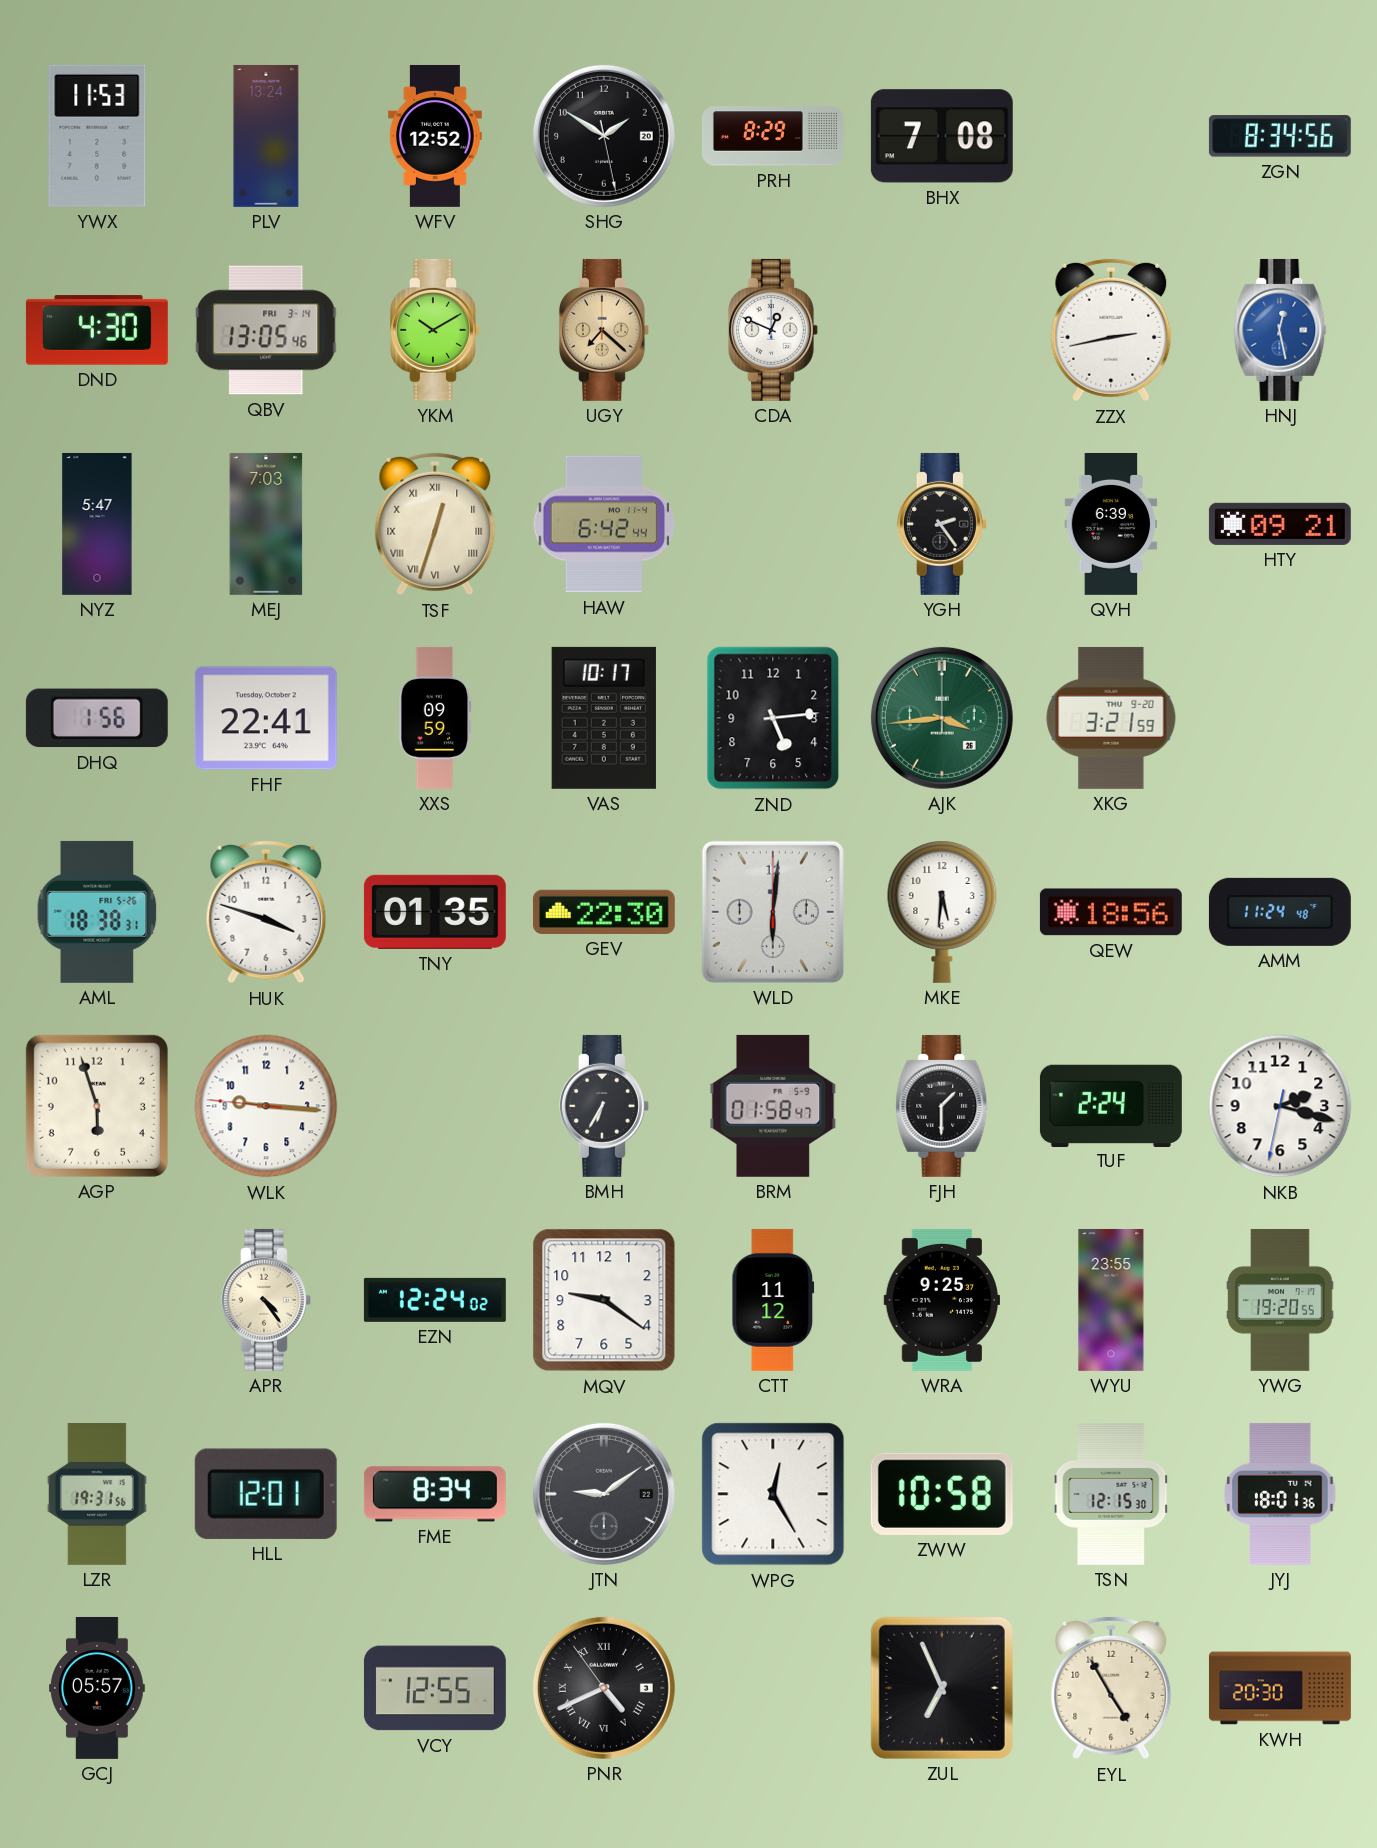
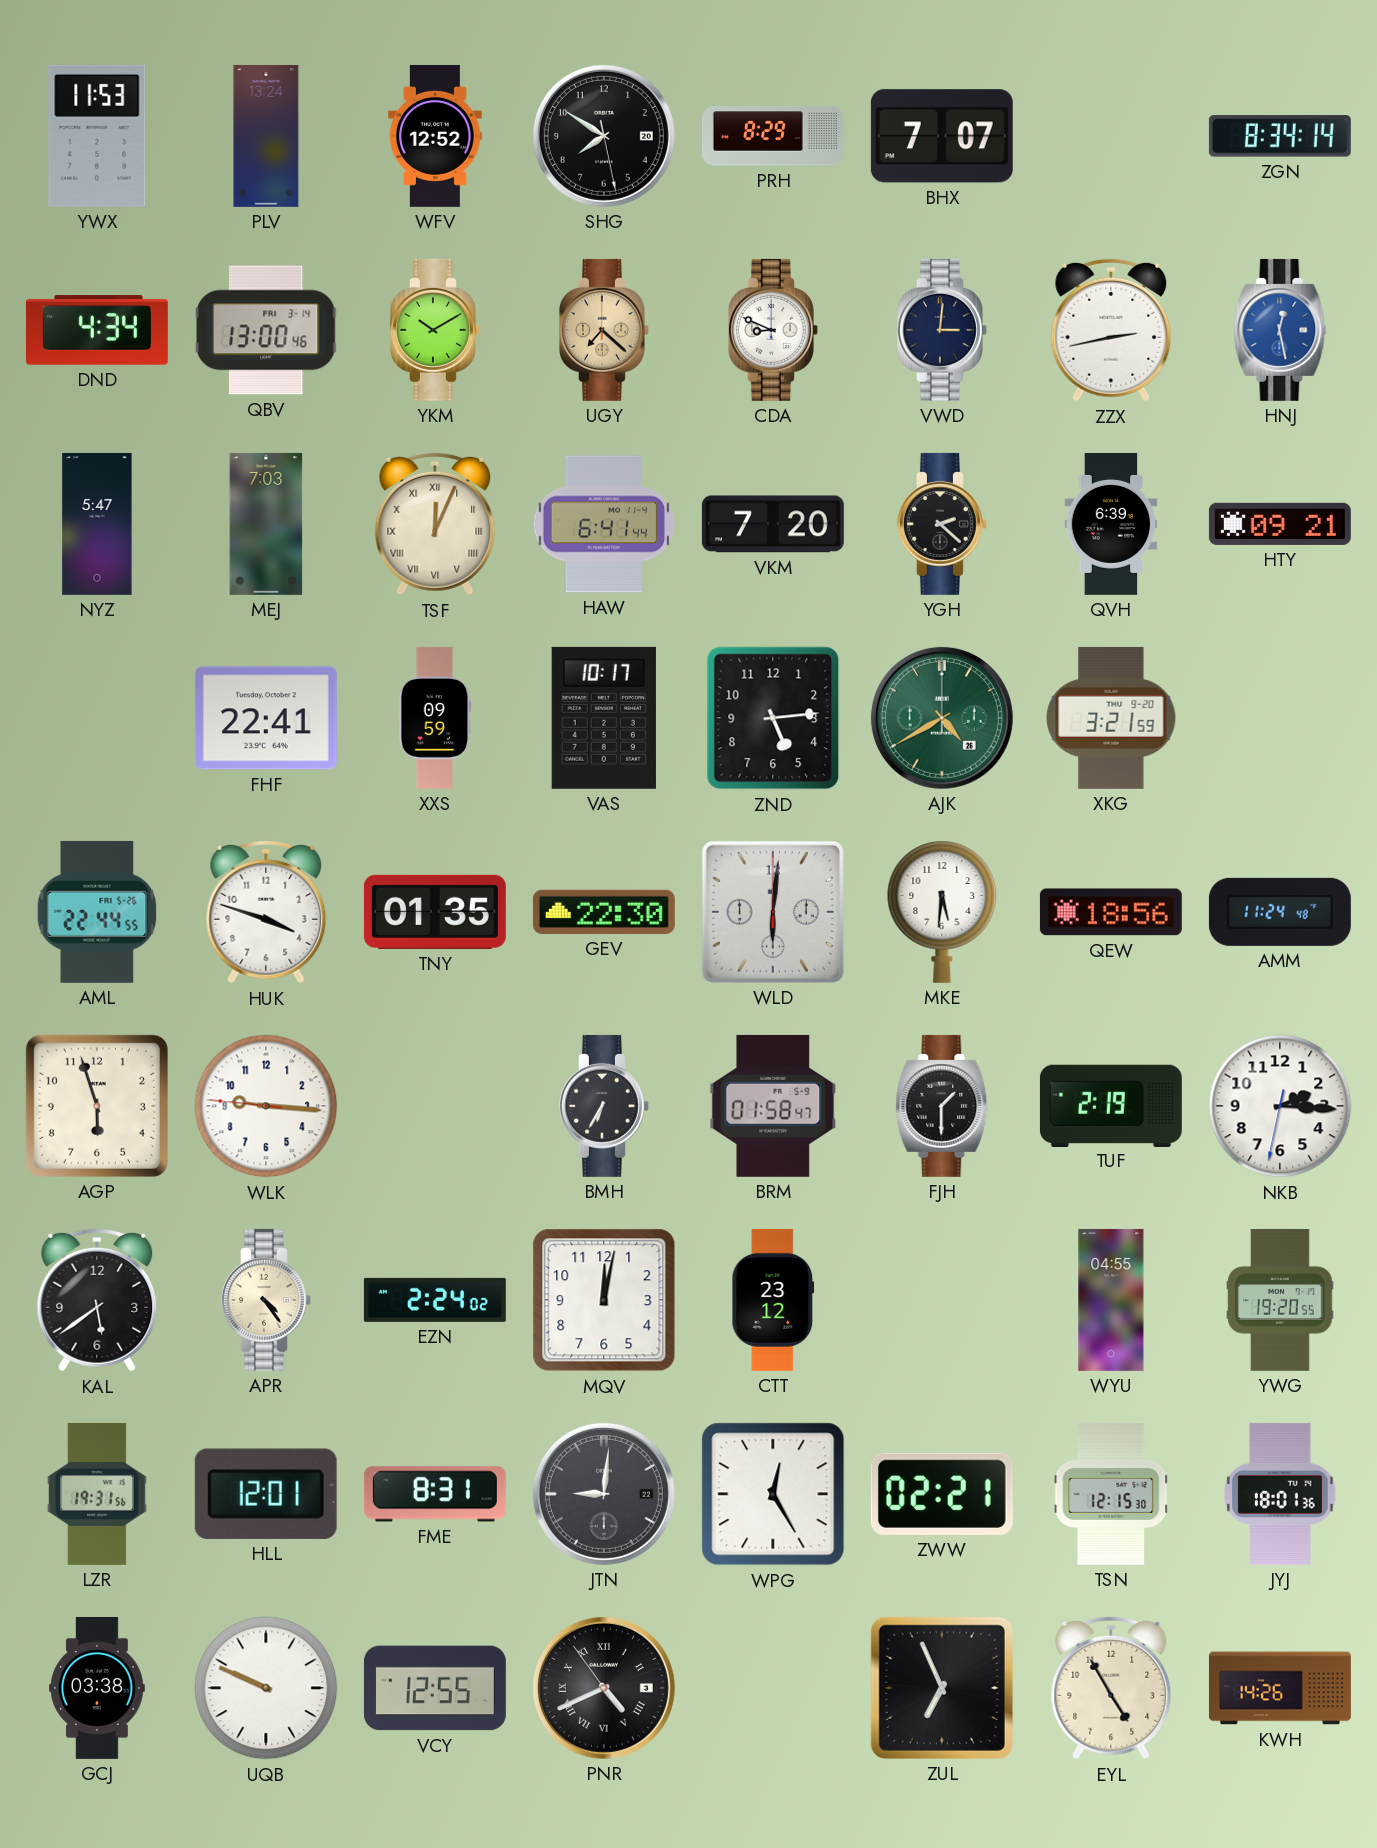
SHG: 1:50 -> 7:50
BHX: 7:08 -> 7:07
ZGN: 8:34:56 -> 8:34:14
DND: 4:30 -> 4:34
QBV: 13:05 -> 13:00
CDA: 12:49 -> 8:49
VWD: none -> 3:01
TSF: 12:33 -> 12:04
HAW: 6:42 -> 6:41
VKM: none -> 7:20
YGH: 2:24 -> 2:22
DHQ: 1:56 -> none
AJK: 3:44 -> 4:40
AML: 18:38 -> 22:44
TUF: 2:24 -> 2:19
NKB: 2:17 -> 2:15
KAL: none -> 5:39
EZN: 12:24 -> 2:24
MQV: 9:21 -> 12:02
CTT: 11:12 -> 23:12
WRA: 9:25 -> none
WYU: 23:55 -> 04:55
FME: 8:34 -> 8:31
JTN: 9:09 -> 9:01
ZWW: 10:58 -> 02:21
GCJ: 05:57 -> 03:38
UQB: none -> 9:49
KWH: 20:30 -> 14:26
